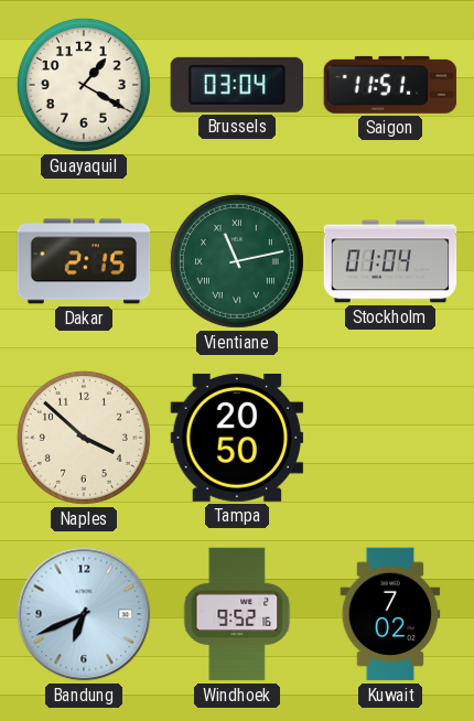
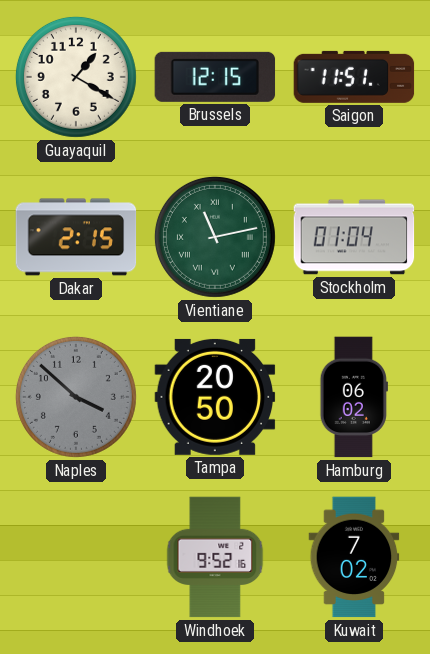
Brussels: 03:04 -> 12:15
Naples dial: cream -> grey
Hamburg: none -> 06:02
Bandung: 6:41 -> none
